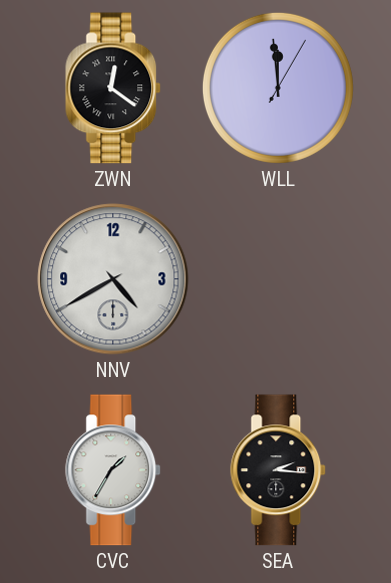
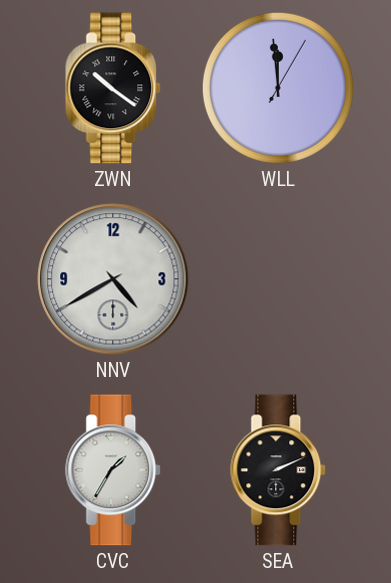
ZWN: 12:21 -> 10:21
SEA: 2:16 -> 2:11
